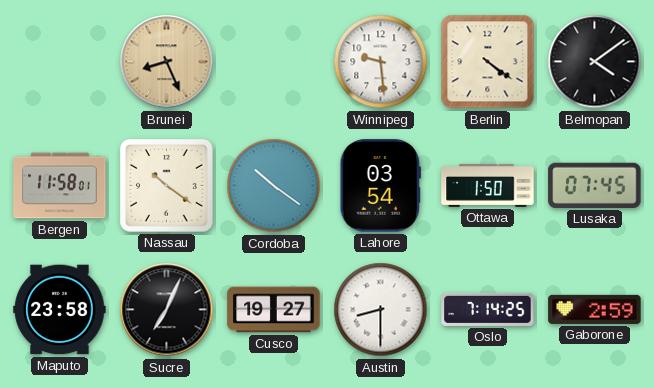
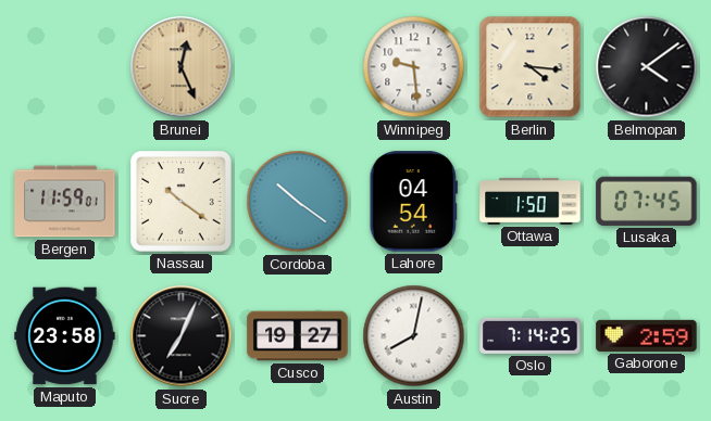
Brunei: 8:26 -> 12:26
Berlin: 4:21 -> 4:16
Bergen: 11:58 -> 11:59
Lahore: 03:54 -> 04:54
Austin: 8:30 -> 8:02
